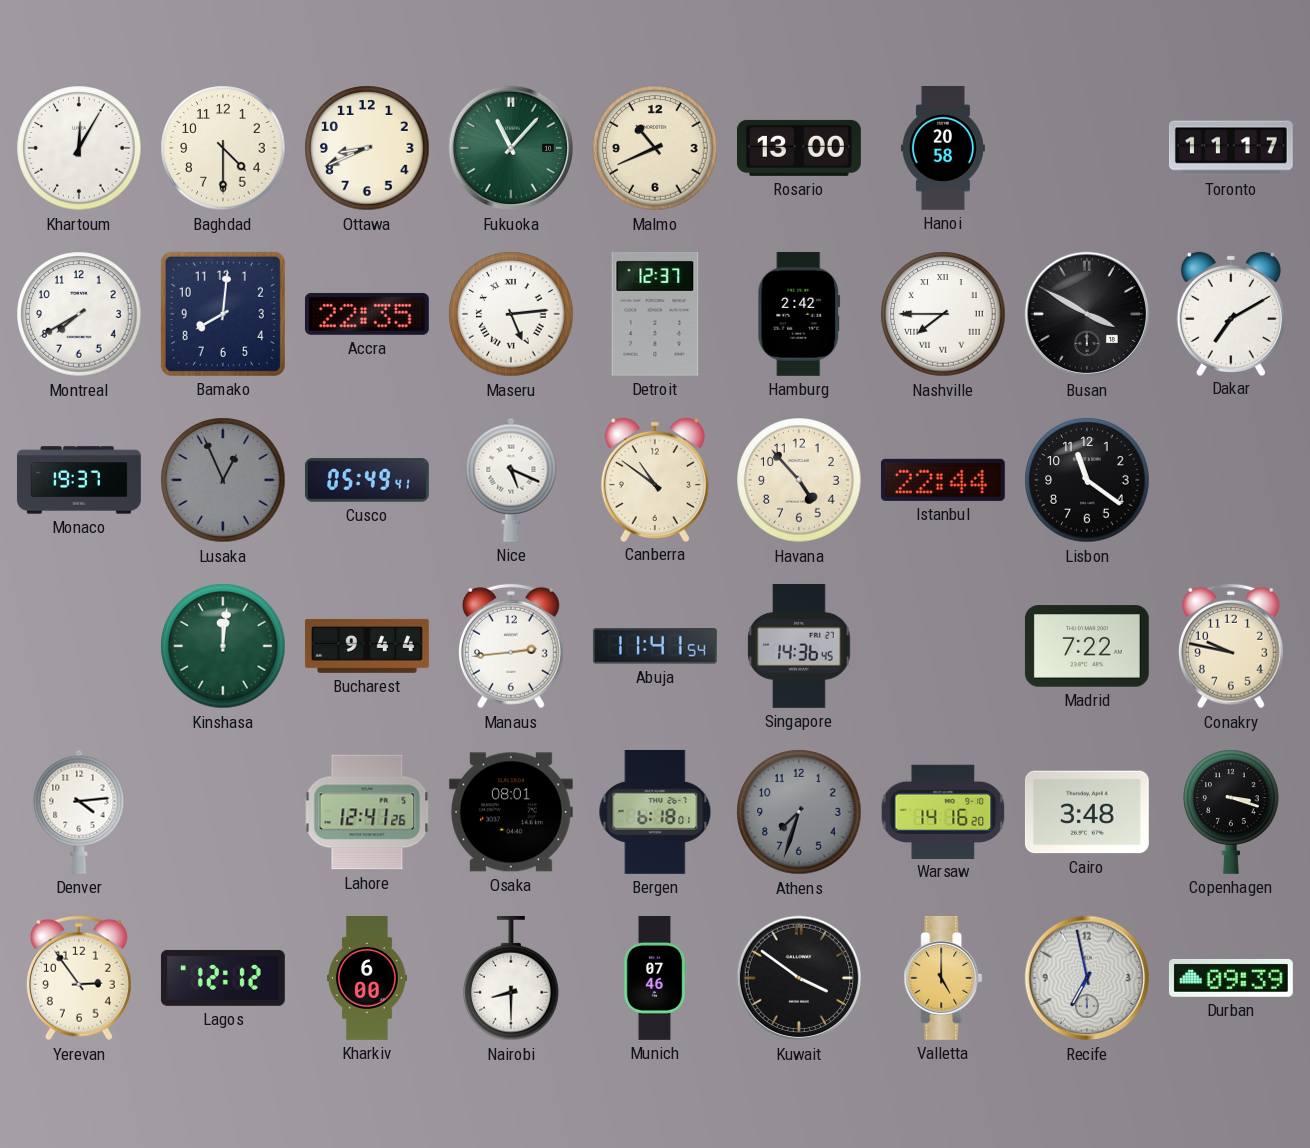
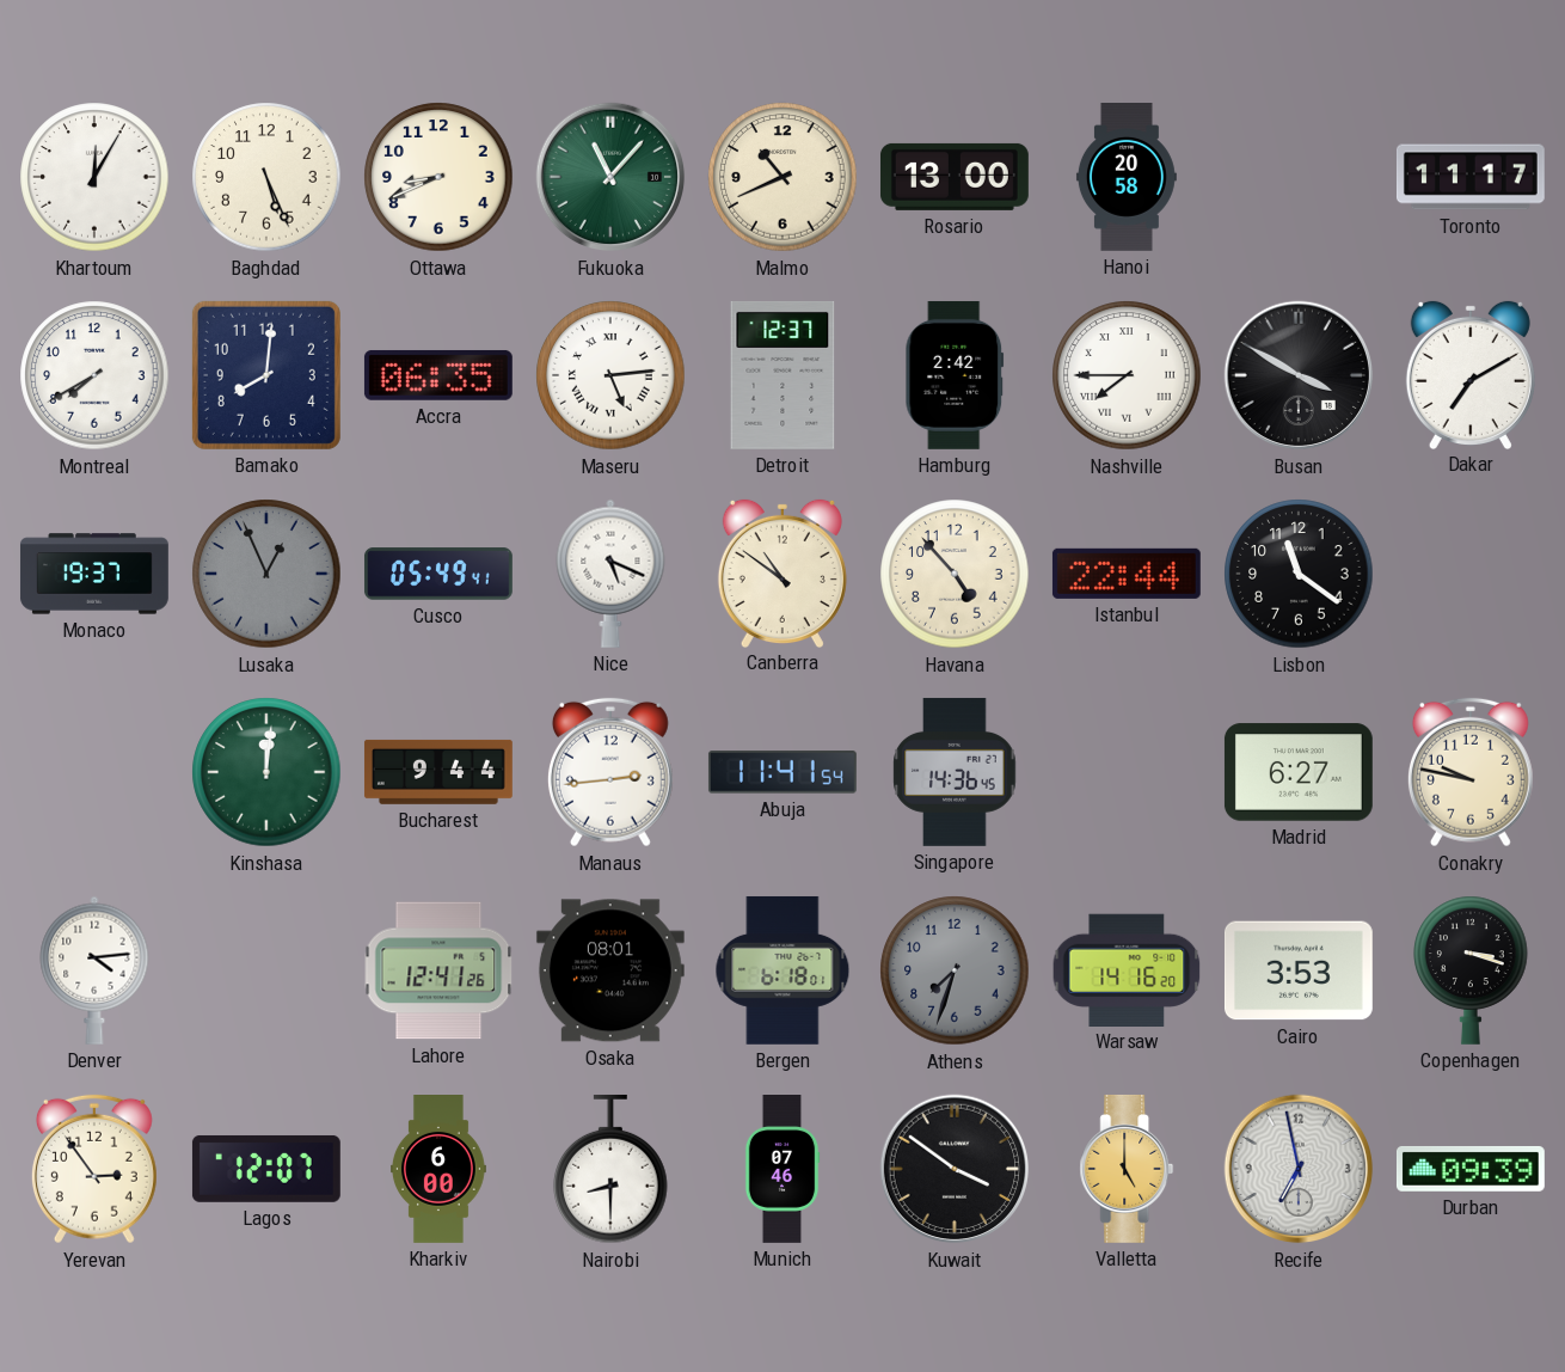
Baghdad: 4:30 -> 5:26
Accra: 22:35 -> 06:35
Madrid: 7:22 -> 6:27
Cairo: 3:48 -> 3:53
Lagos: 12:12 -> 12:07
